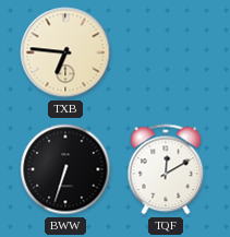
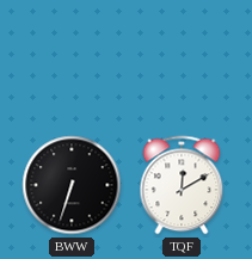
TXB: 6:46 -> none
